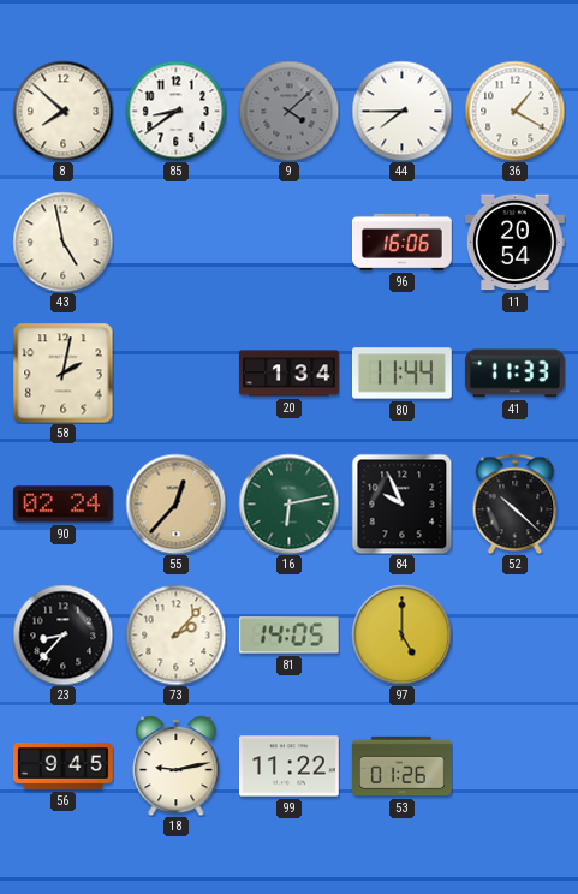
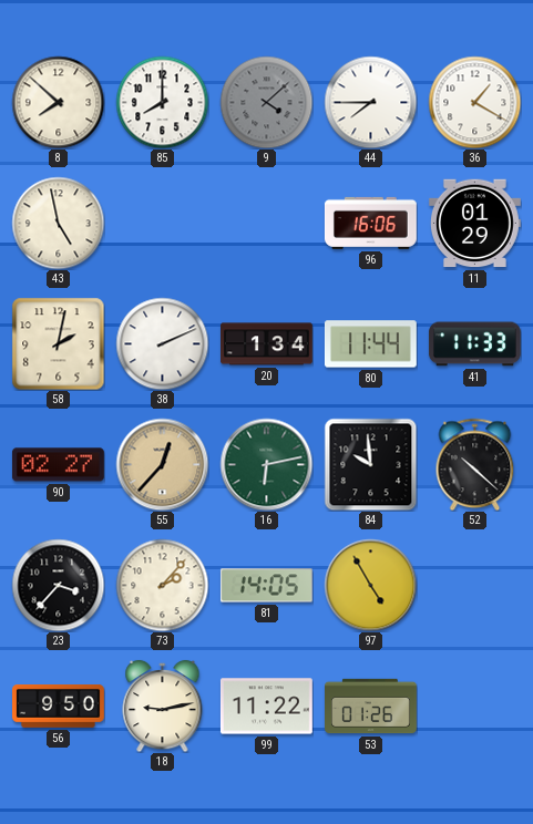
85: 8:39 -> 8:00
11: 20:54 -> 01:29
38: none -> 2:11
90: 02:24 -> 02:27
84: 9:56 -> 9:59
23: 8:37 -> 3:37
97: 5:00 -> 4:55
56: 9:45 -> 9:50
